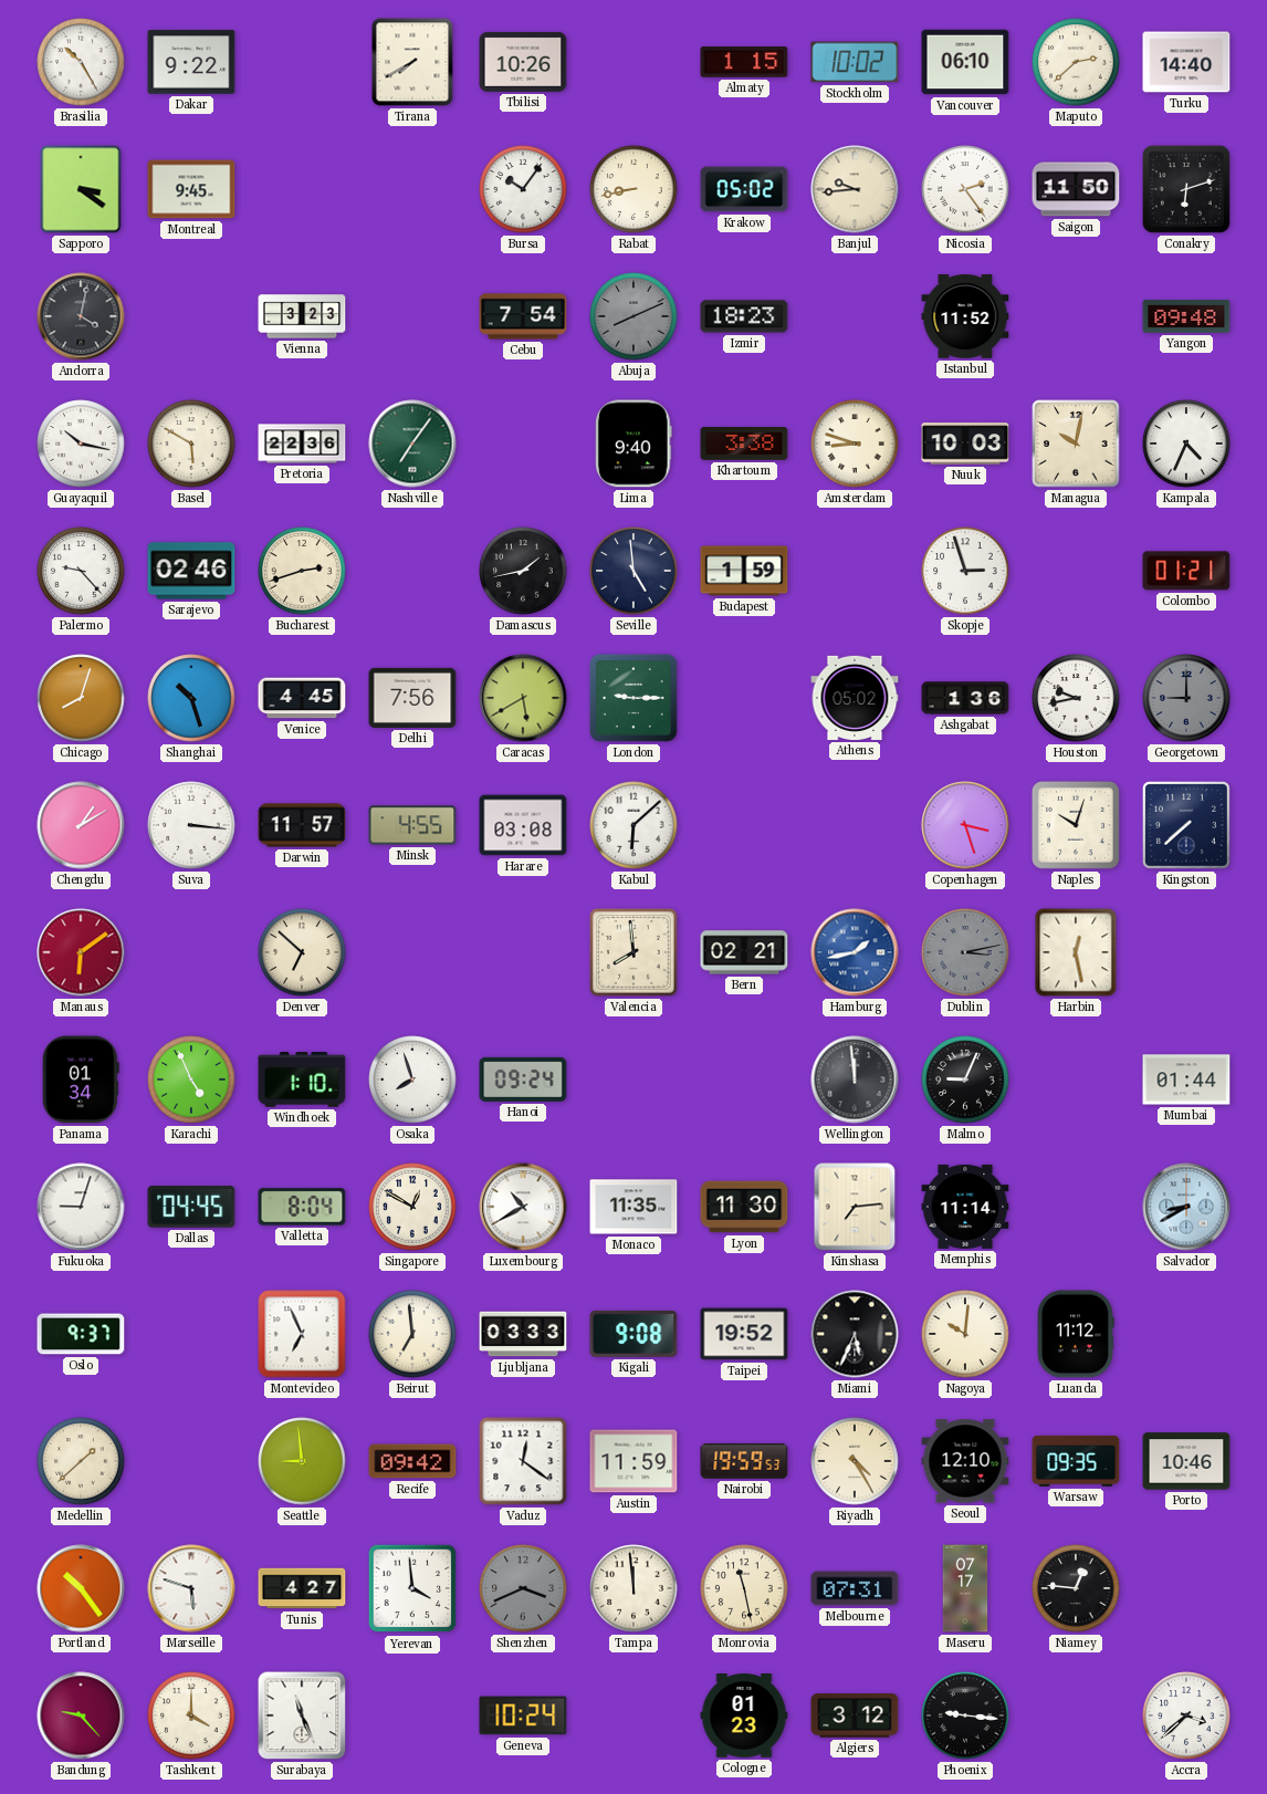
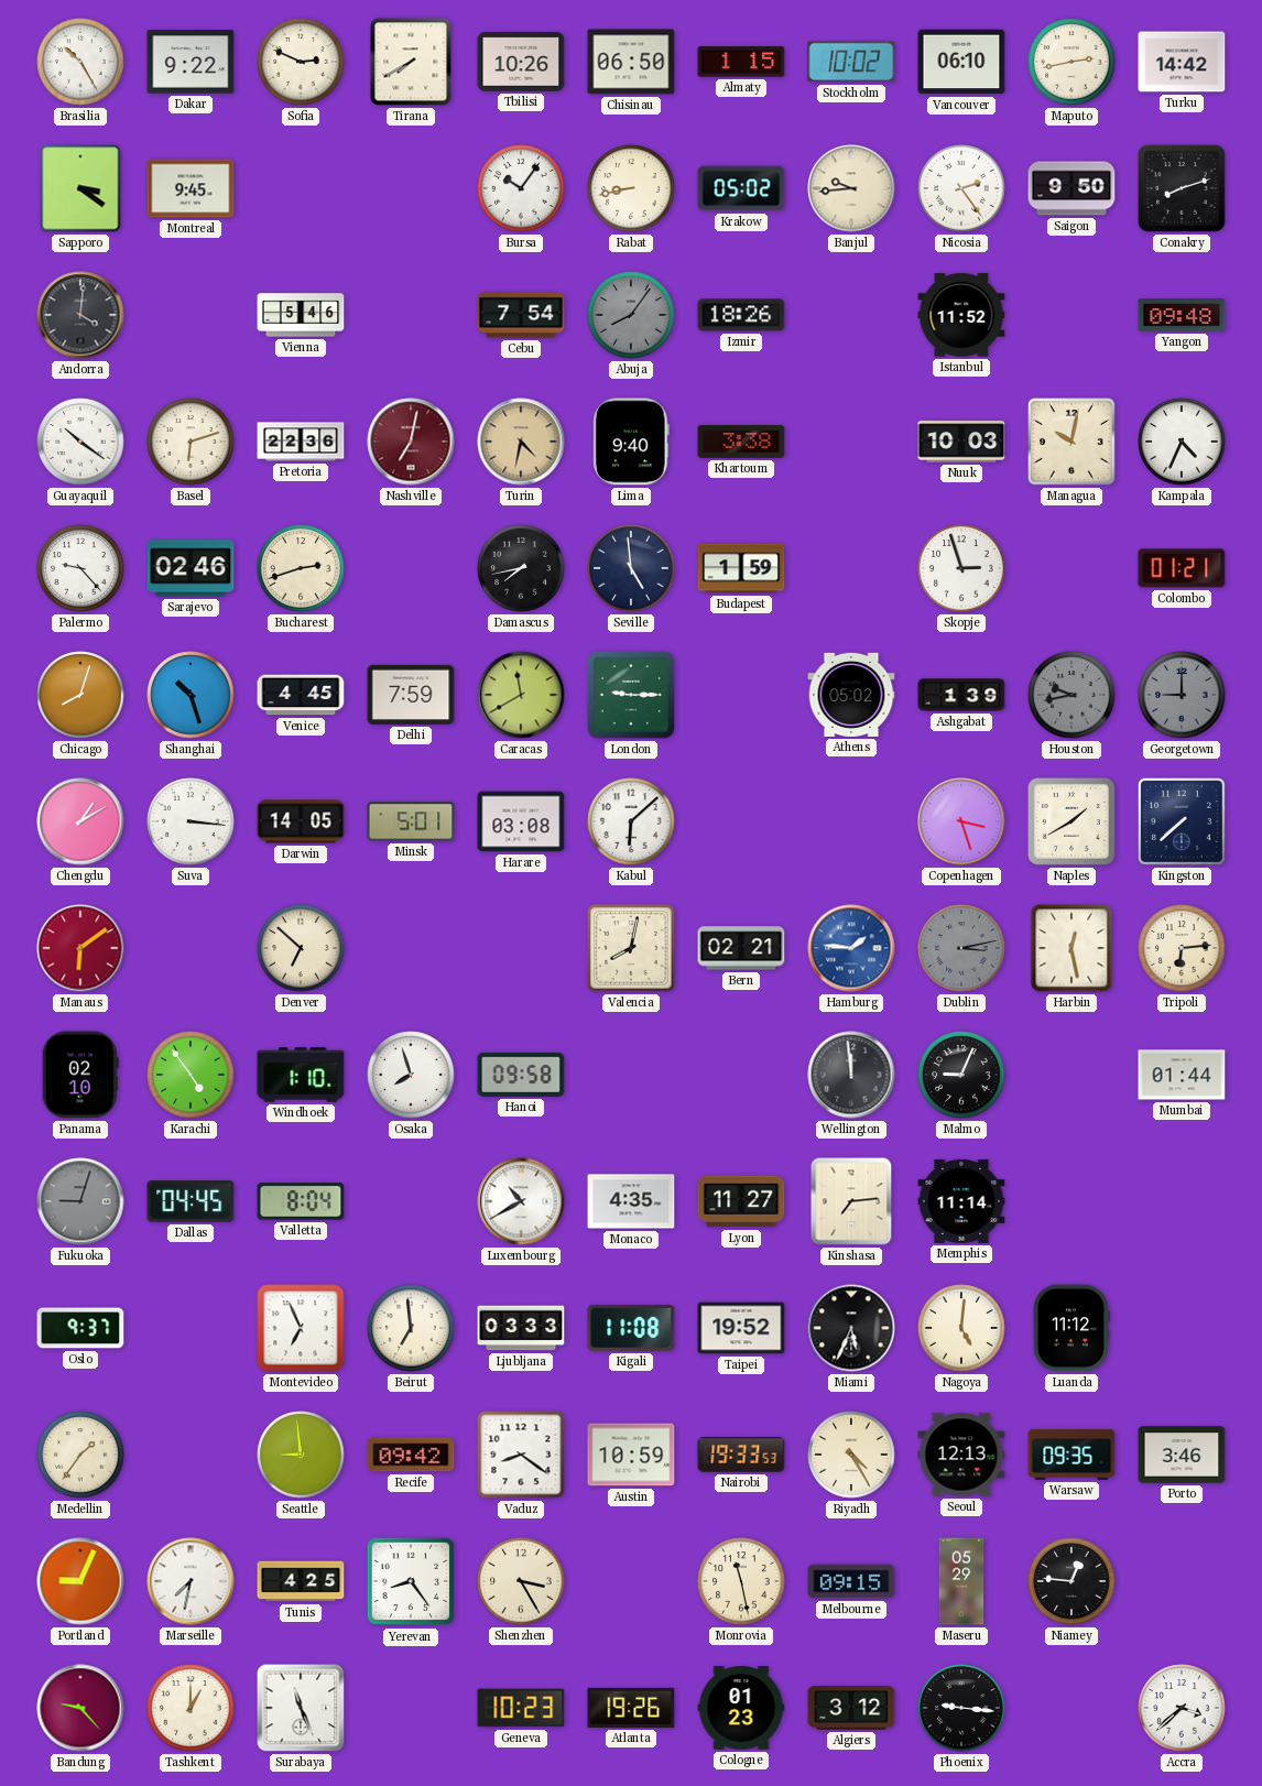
Sofia: none -> 2:49
Chisinau: none -> 06:50
Maputo: 2:38 -> 2:43
Turku: 14:40 -> 14:42
Saigon: 11:50 -> 9:50
Conakry: 6:12 -> 8:12
Andorra: 4:02 -> 4:01
Vienna: 3:23 -> 5:46
Abuja: 8:11 -> 8:06
Izmir: 18:23 -> 18:26
Guayaquil: 10:17 -> 10:21
Basel: 5:50 -> 6:12
Nashville: 7:06 -> 7:02
Nashville dial: green -> burgundy
Turin: none -> 4:32
Amsterdam: 8:48 -> none
Damascus: 1:43 -> 7:43
Delhi: 7:56 -> 7:59
Caracas: 5:40 -> 11:40
Ashgabat: 1:36 -> 1:39
Houston dial: white -> grey
Darwin: 11:57 -> 14:05
Minsk: 4:55 -> 5:01
Naples: 10:03 -> 1:40
Valencia: 7:59 -> 8:02
Hamburg: 1:43 -> 1:46
Tripoli: none -> 6:14
Panama: 01:34 -> 02:10
Karachi: 4:56 -> 4:54
Hanoi: 09:24 -> 09:58
Fukuoka dial: white -> grey
Singapore: 12:50 -> none
Monaco: 11:35 -> 4:35
Lyon: 11:30 -> 11:27
Salvador: 8:40 -> none
Kigali: 9:08 -> 11:08
Nagoya: 10:01 -> 5:01
Medellin: 1:38 -> 1:36
Vaduz: 12:21 -> 8:21
Austin: 11:59 -> 10:59
Nairobi: 19:59 -> 19:33
Seoul: 12:10 -> 12:13
Porto: 10:46 -> 3:46
Portland: 10:24 -> 9:04
Marseille: 5:48 -> 7:32
Tunis: 4:27 -> 4:25
Yerevan: 3:59 -> 8:24
Shenzhen: 3:41 -> 3:25
Shenzhen dial: grey -> cream
Tampa: 11:59 -> none
Melbourne: 07:31 -> 09:15
Maseru: 07:17 -> 05:29
Tashkent: 4:00 -> 1:00
Geneva: 10:24 -> 10:23
Atlanta: none -> 19:26
